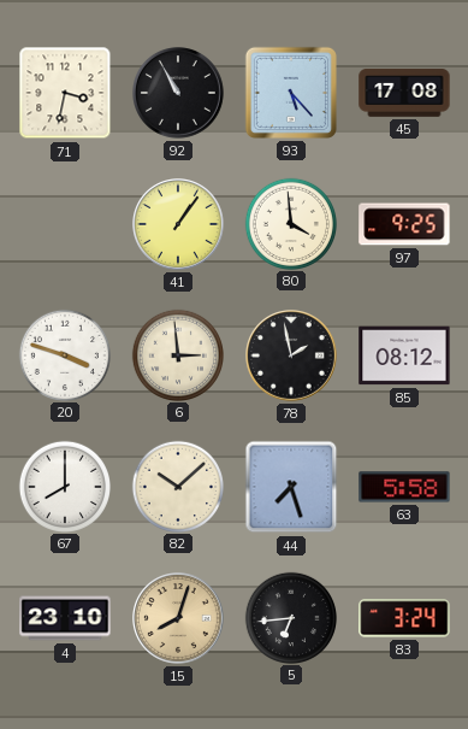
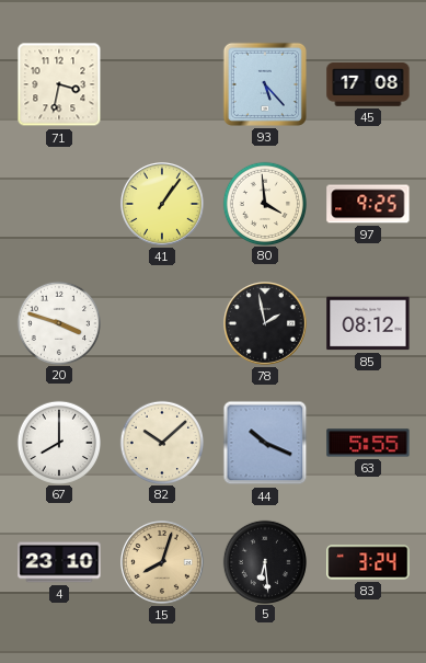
92: 10:55 -> none
6: 2:59 -> none
44: 7:27 -> 10:19
63: 5:58 -> 5:55
5: 6:44 -> 6:29
